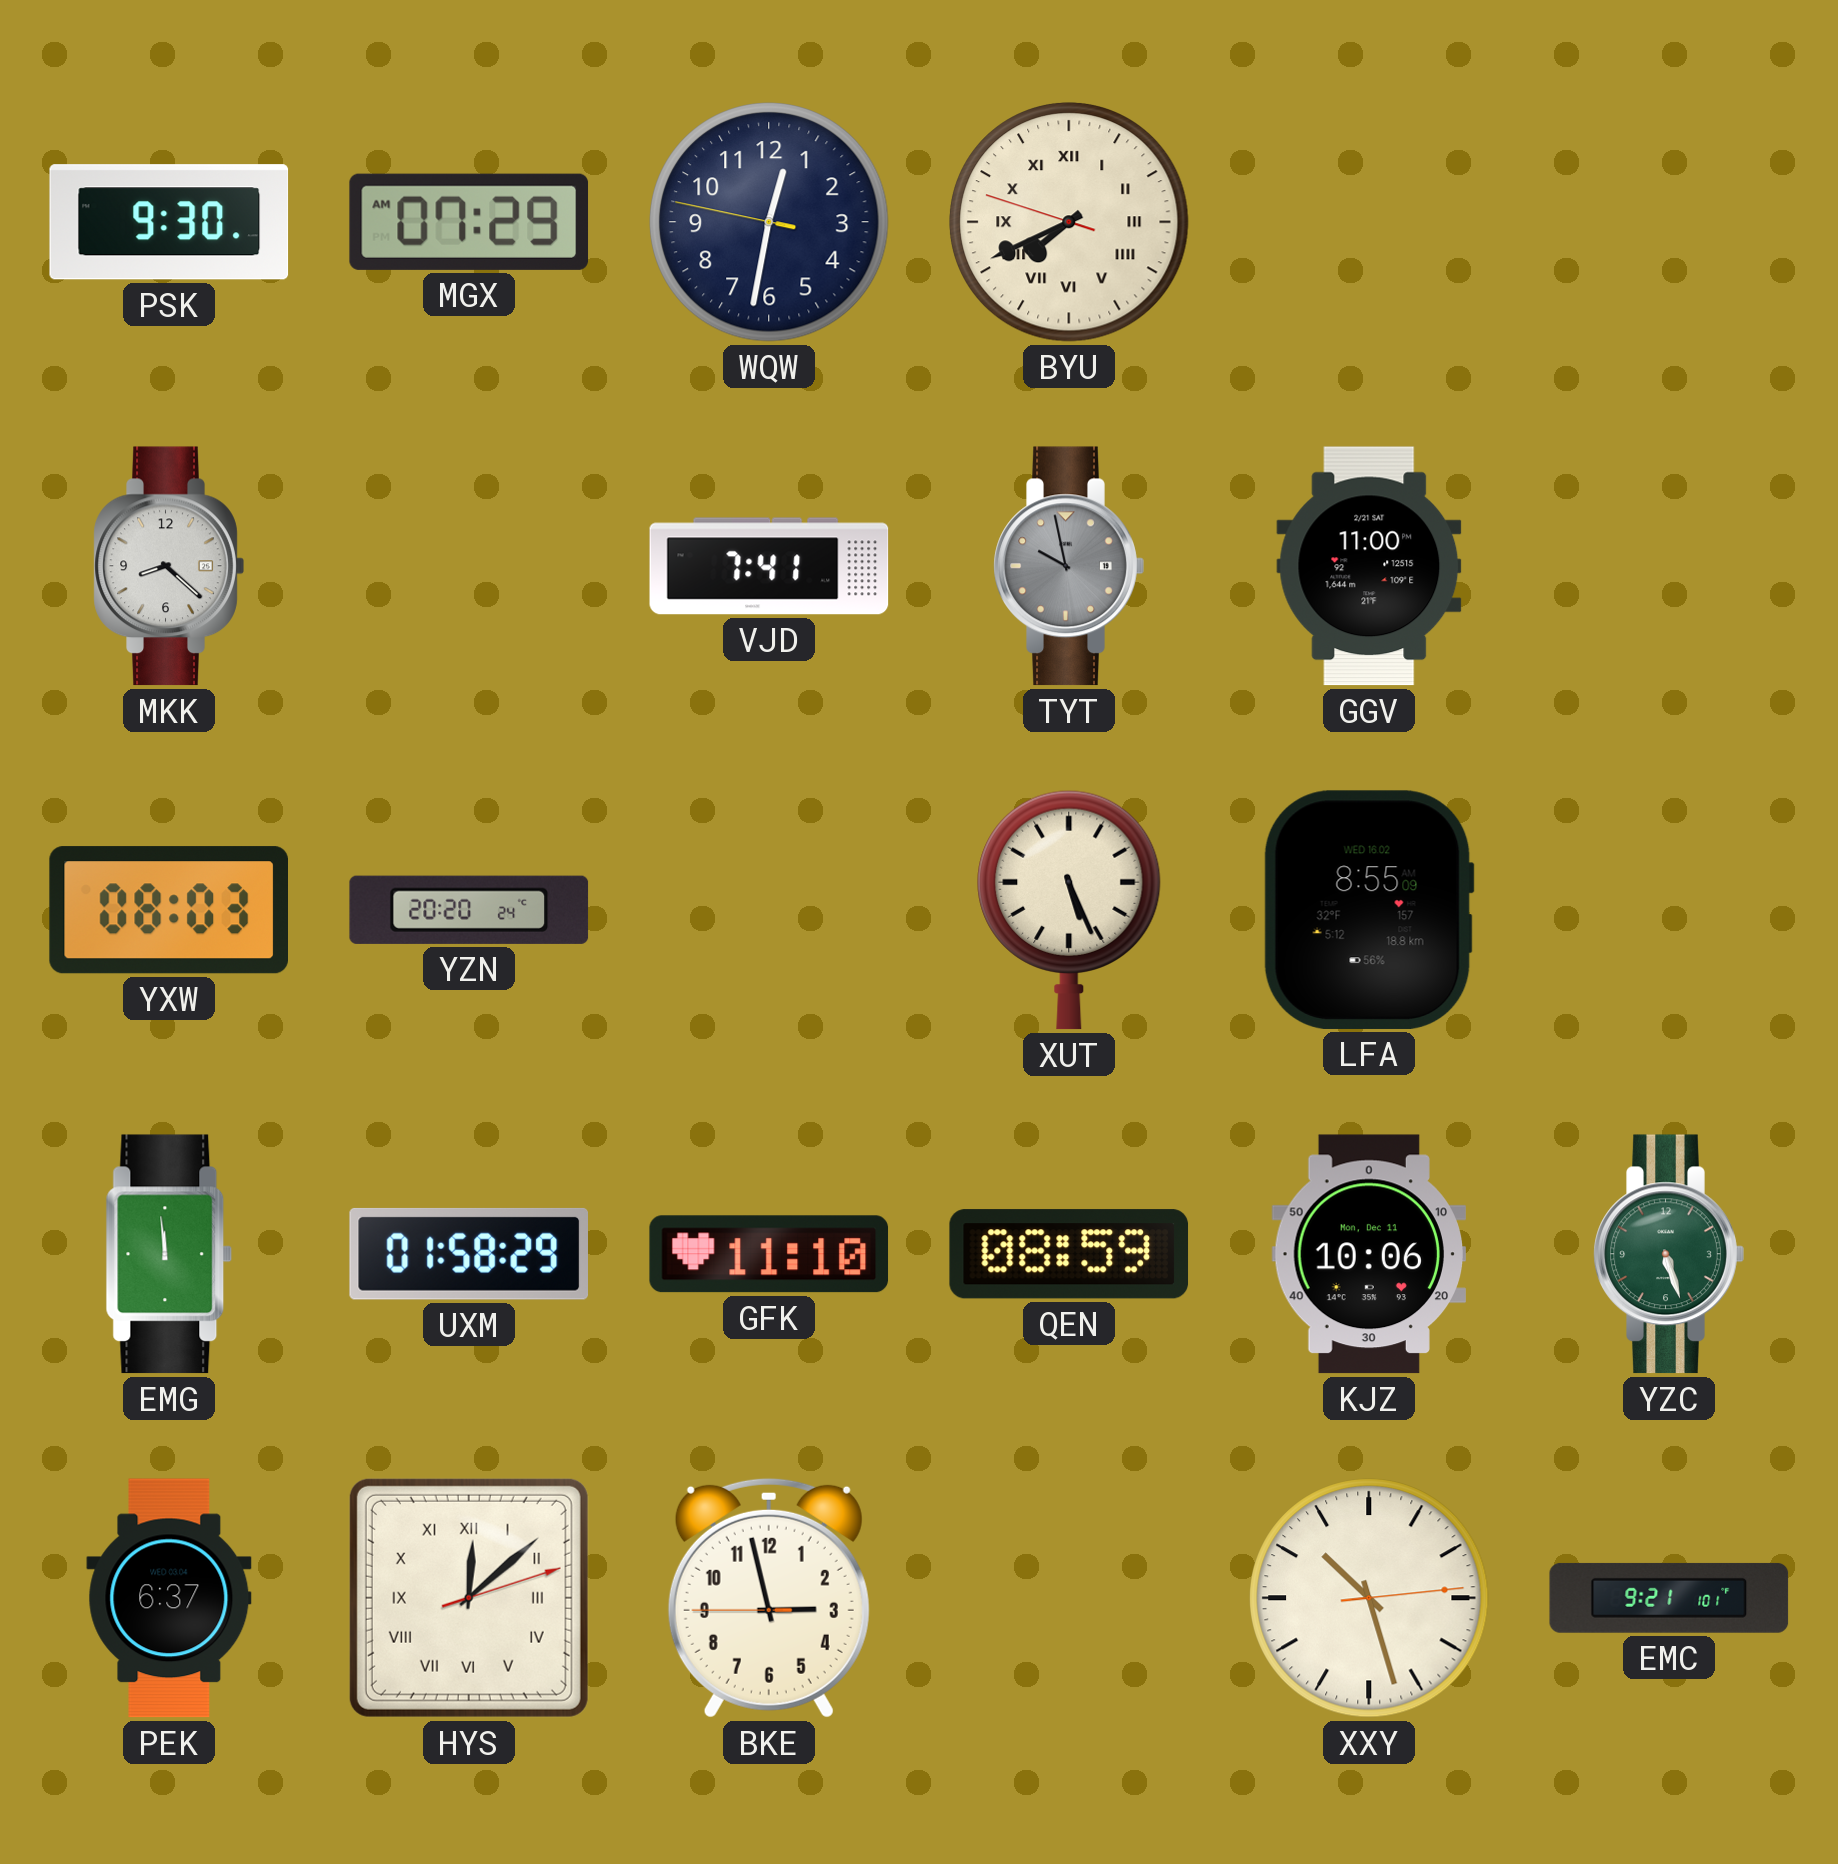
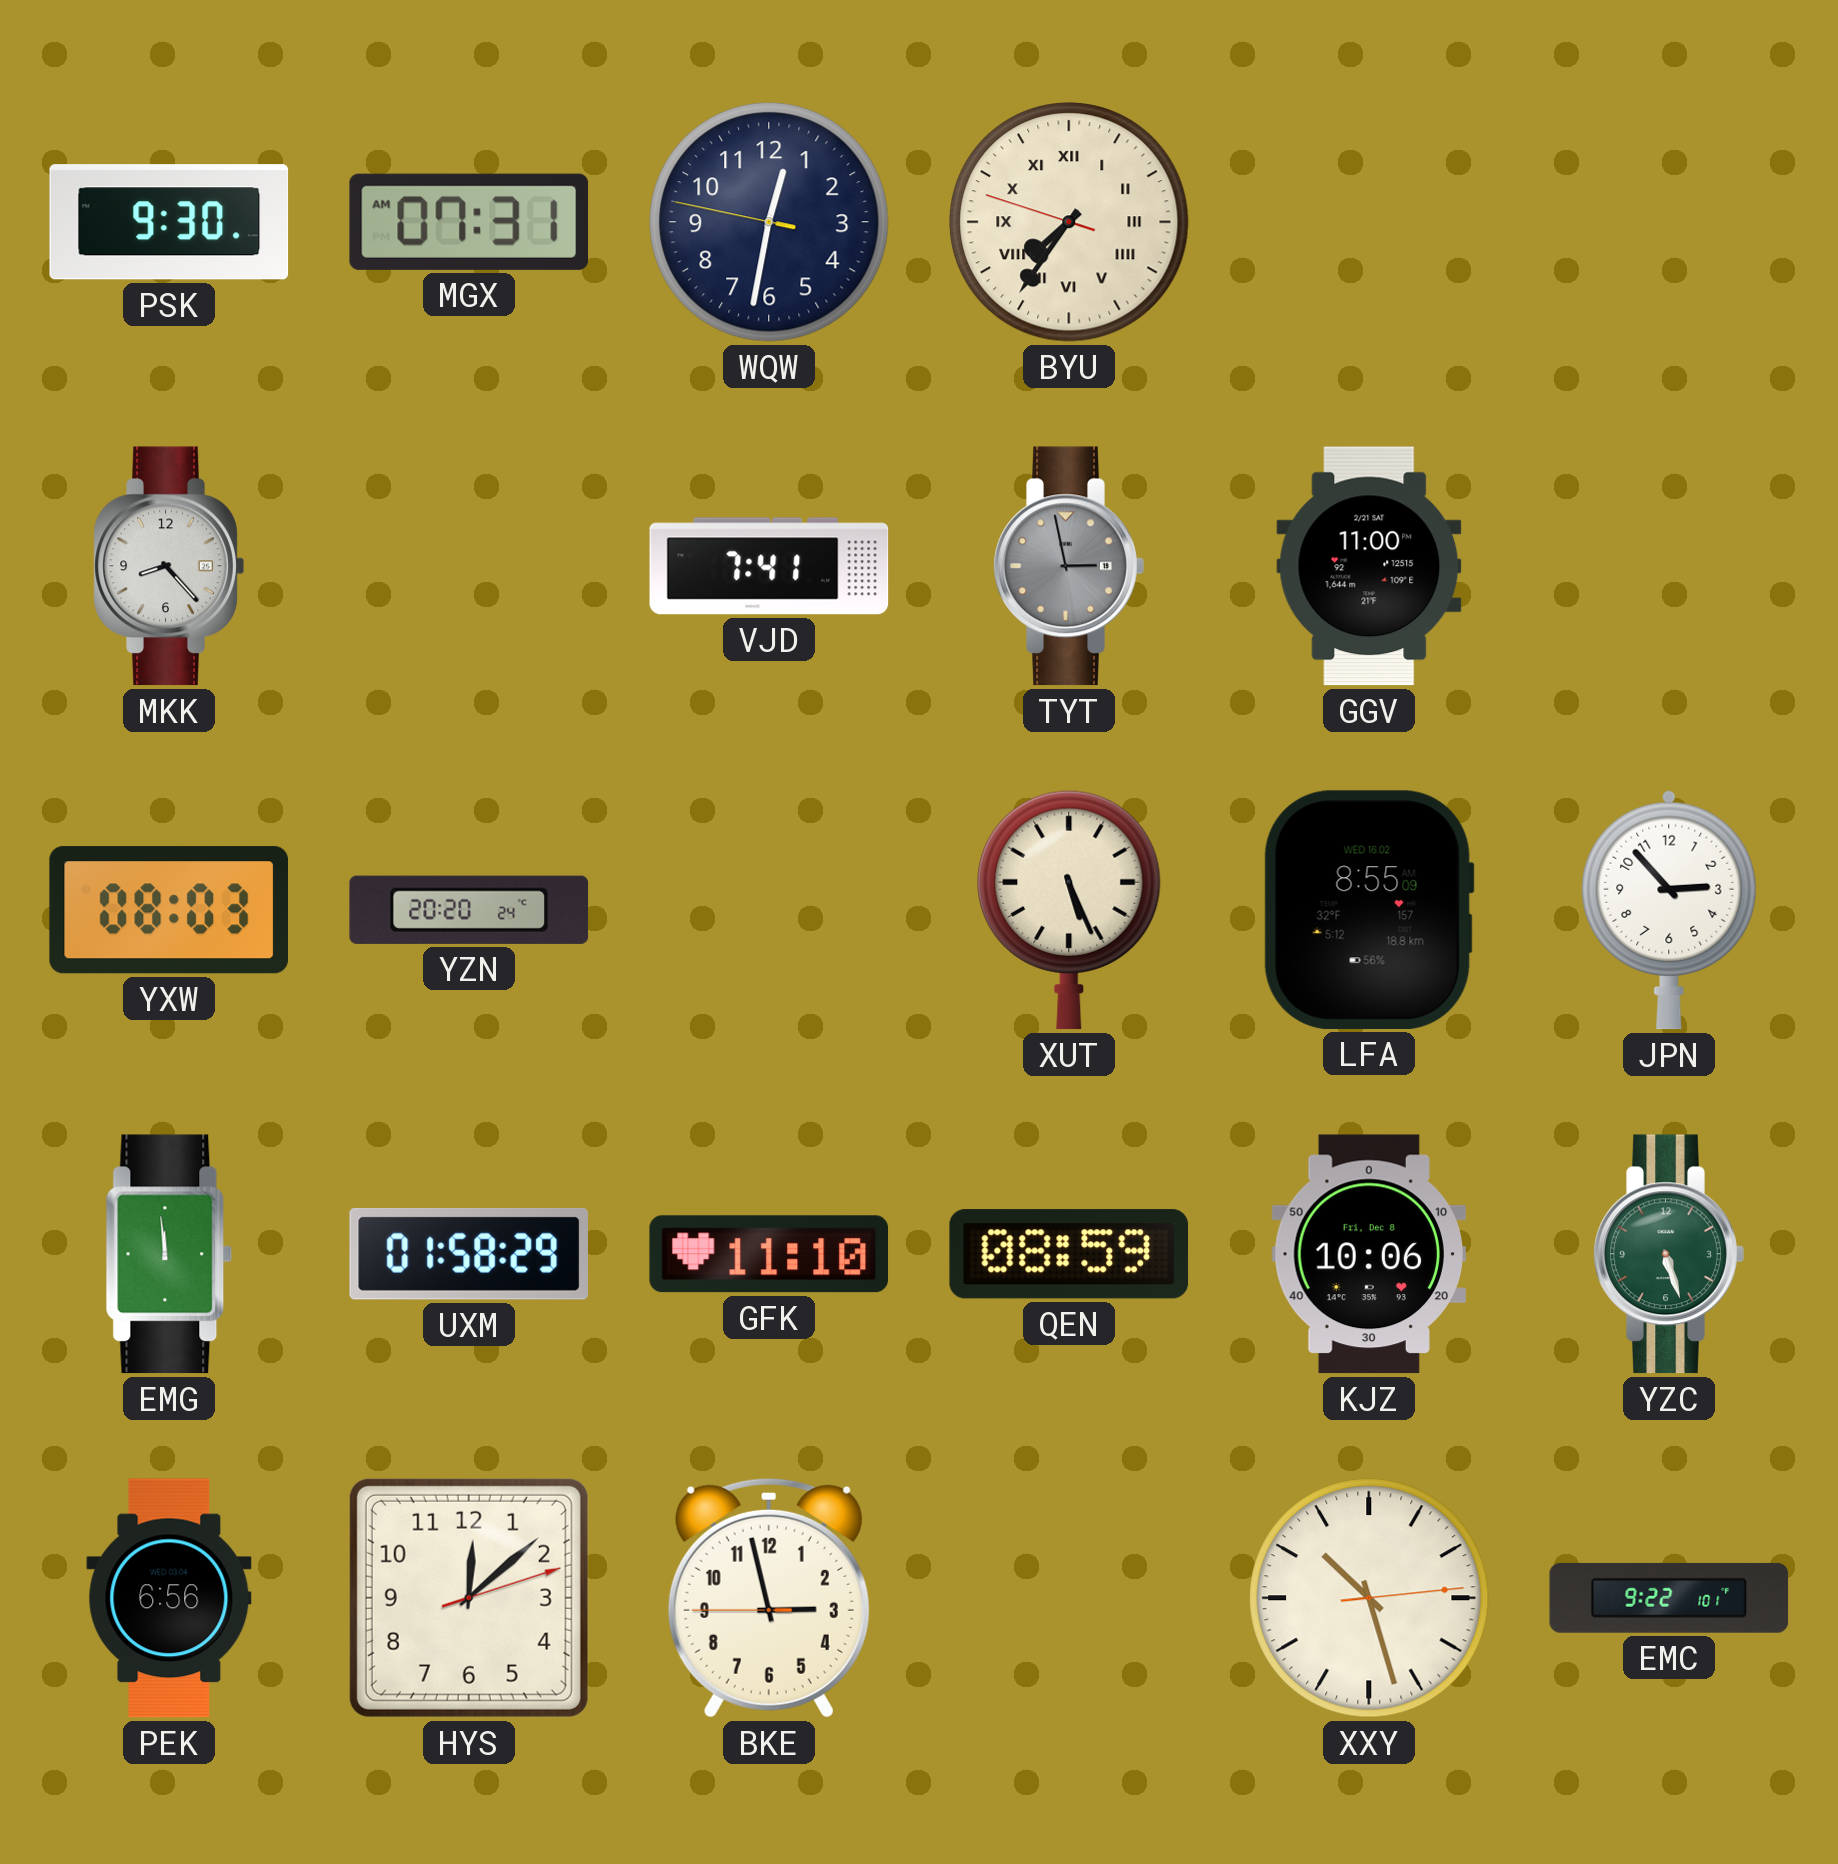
MGX: 07:29 -> 07:31
BYU: 7:40 -> 7:35
MKK: 8:22 -> 8:23
TYT: 9:58 -> 2:58
JPN: none -> 2:53
KJZ date: Mon, Dec 11 -> Fri, Dec 8
PEK: 6:37 -> 6:56
HYS numerals: Roman -> Arabic
EMC: 9:21 -> 9:22
